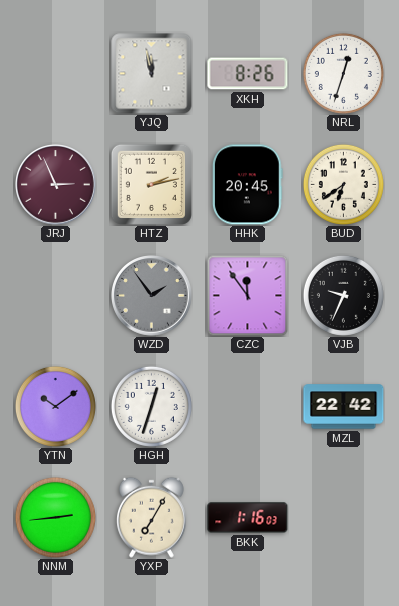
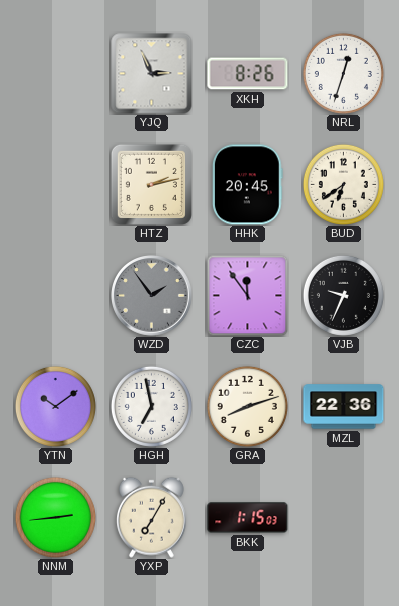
YJQ: 11:58 -> 2:56
JRJ: 2:56 -> none
HGH: 12:33 -> 6:58
GRA: none -> 8:12
MZL: 22:42 -> 22:36
BKK: 1:16 -> 1:15
